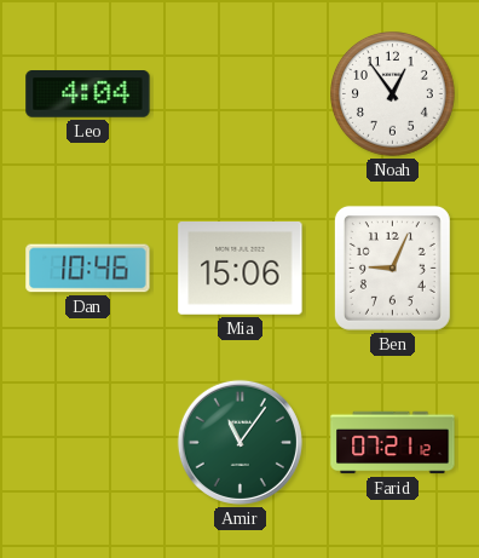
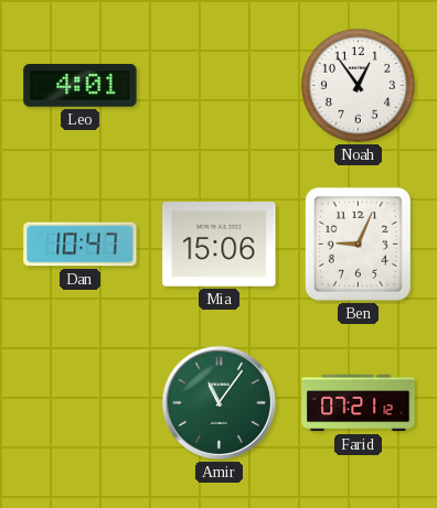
Leo: 4:04 -> 4:01
Dan: 10:46 -> 10:47
